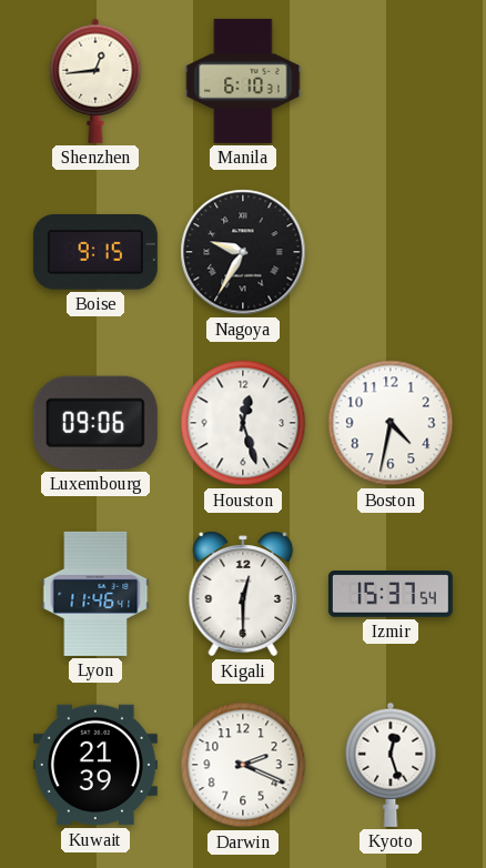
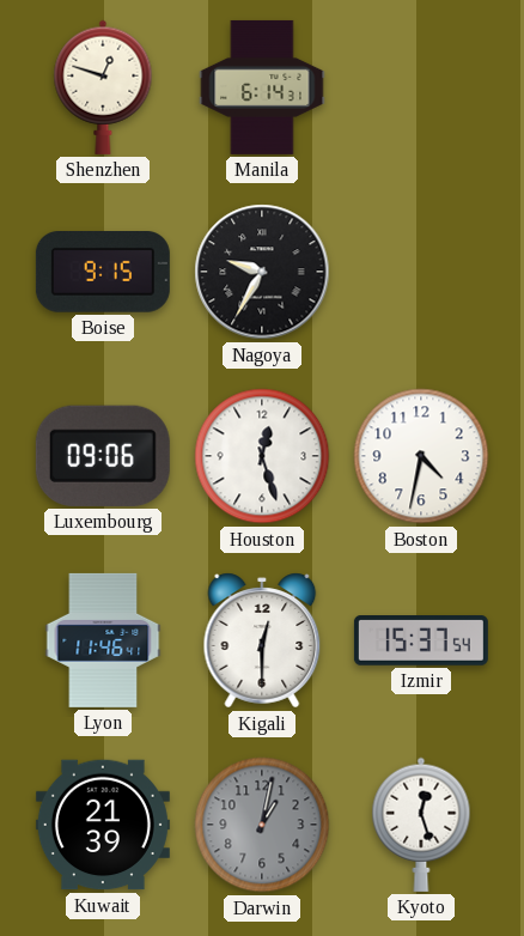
Shenzhen: 12:44 -> 12:48
Manila: 6:10 -> 6:14
Darwin: 2:19 -> 1:02
Darwin dial: white -> grey
